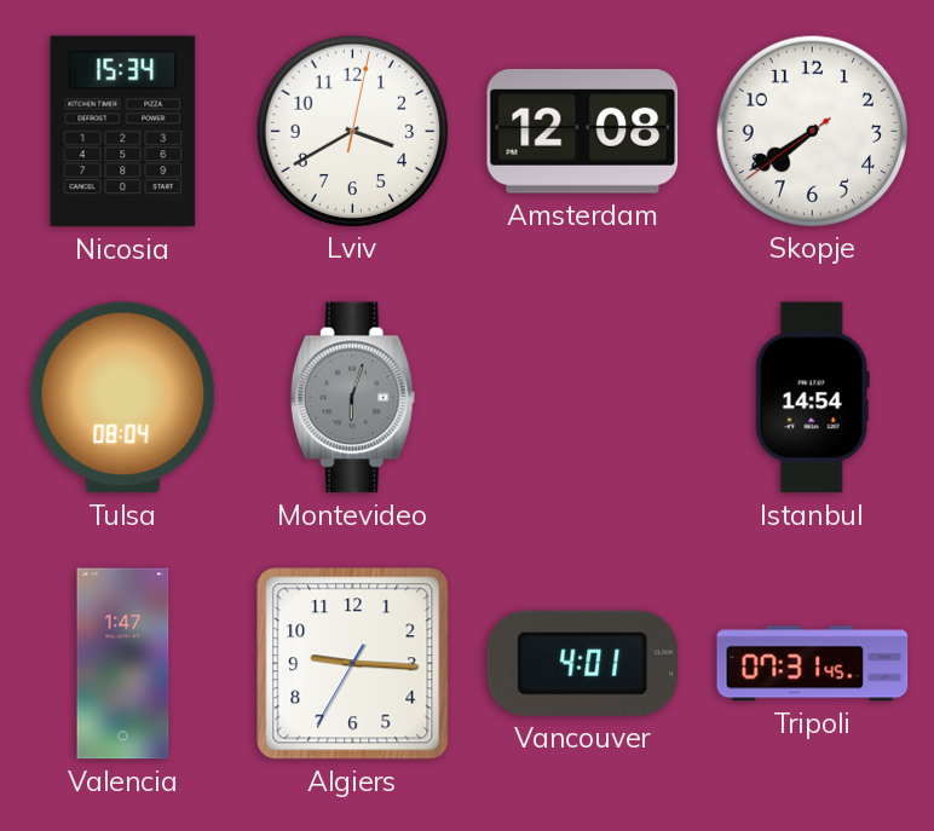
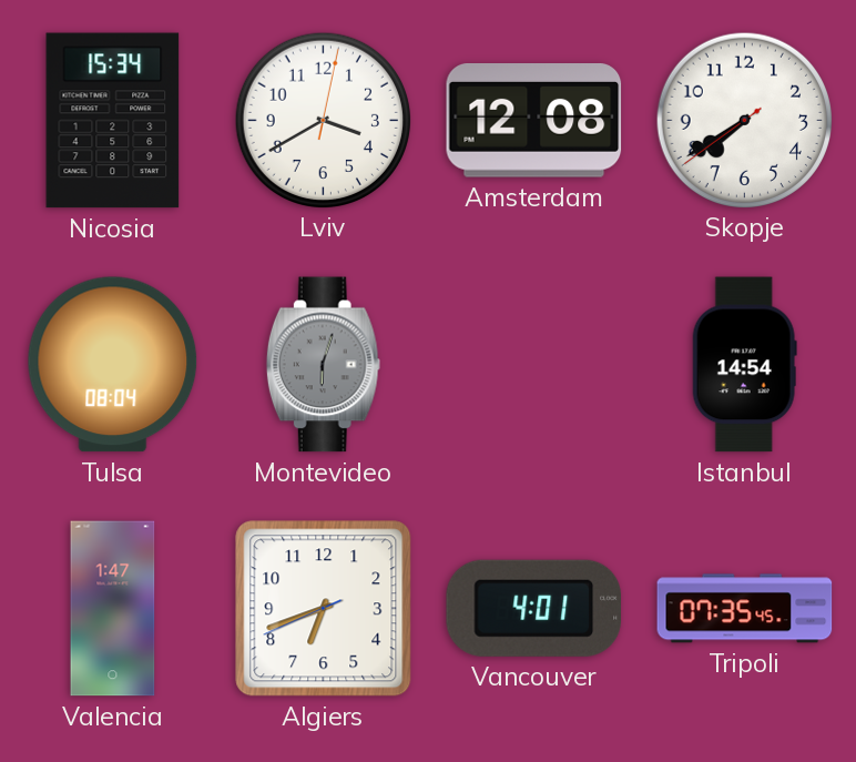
Algiers: 9:15 -> 6:41
Tripoli: 07:31 -> 07:35
